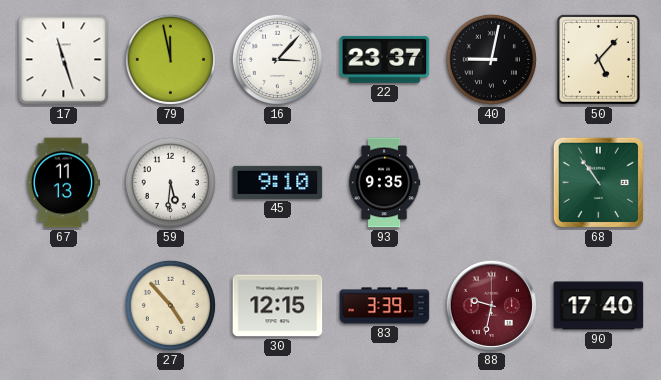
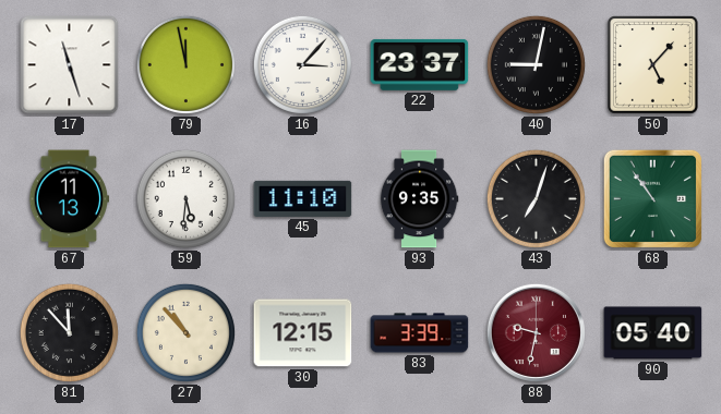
45: 9:10 -> 11:10
43: none -> 7:03
81: none -> 11:53
27: 4:53 -> 10:53
90: 17:40 -> 05:40
